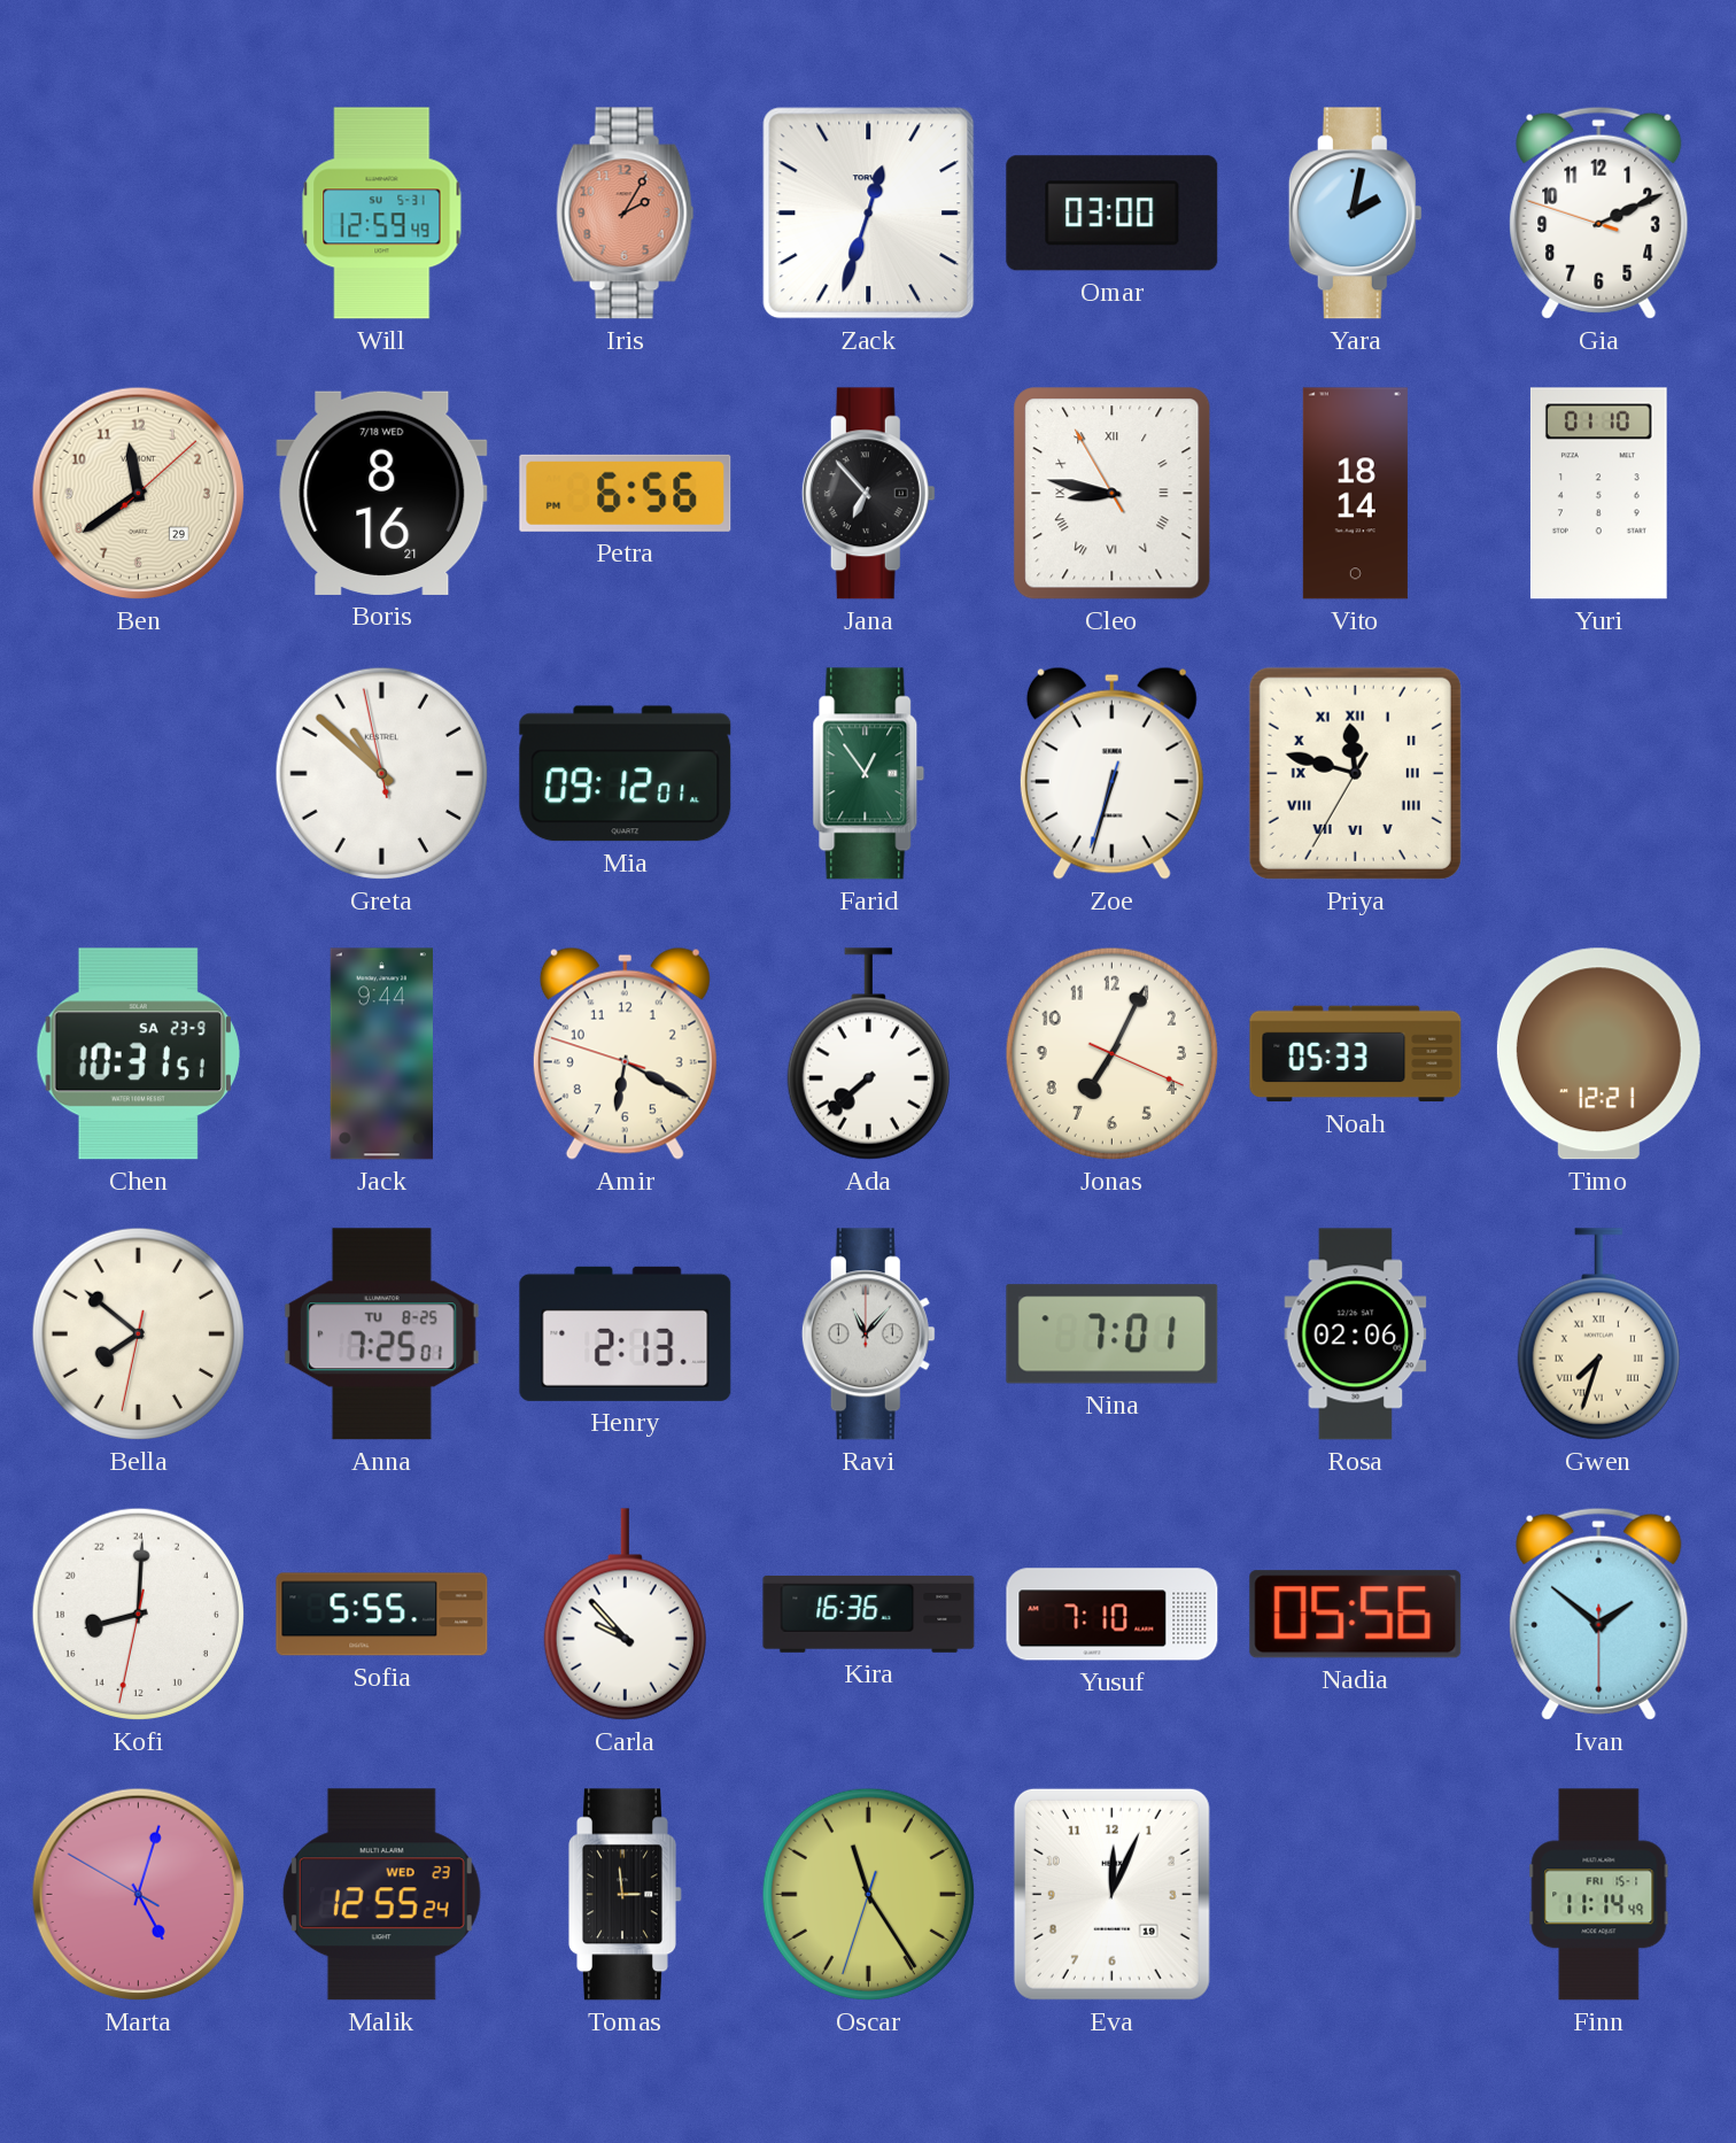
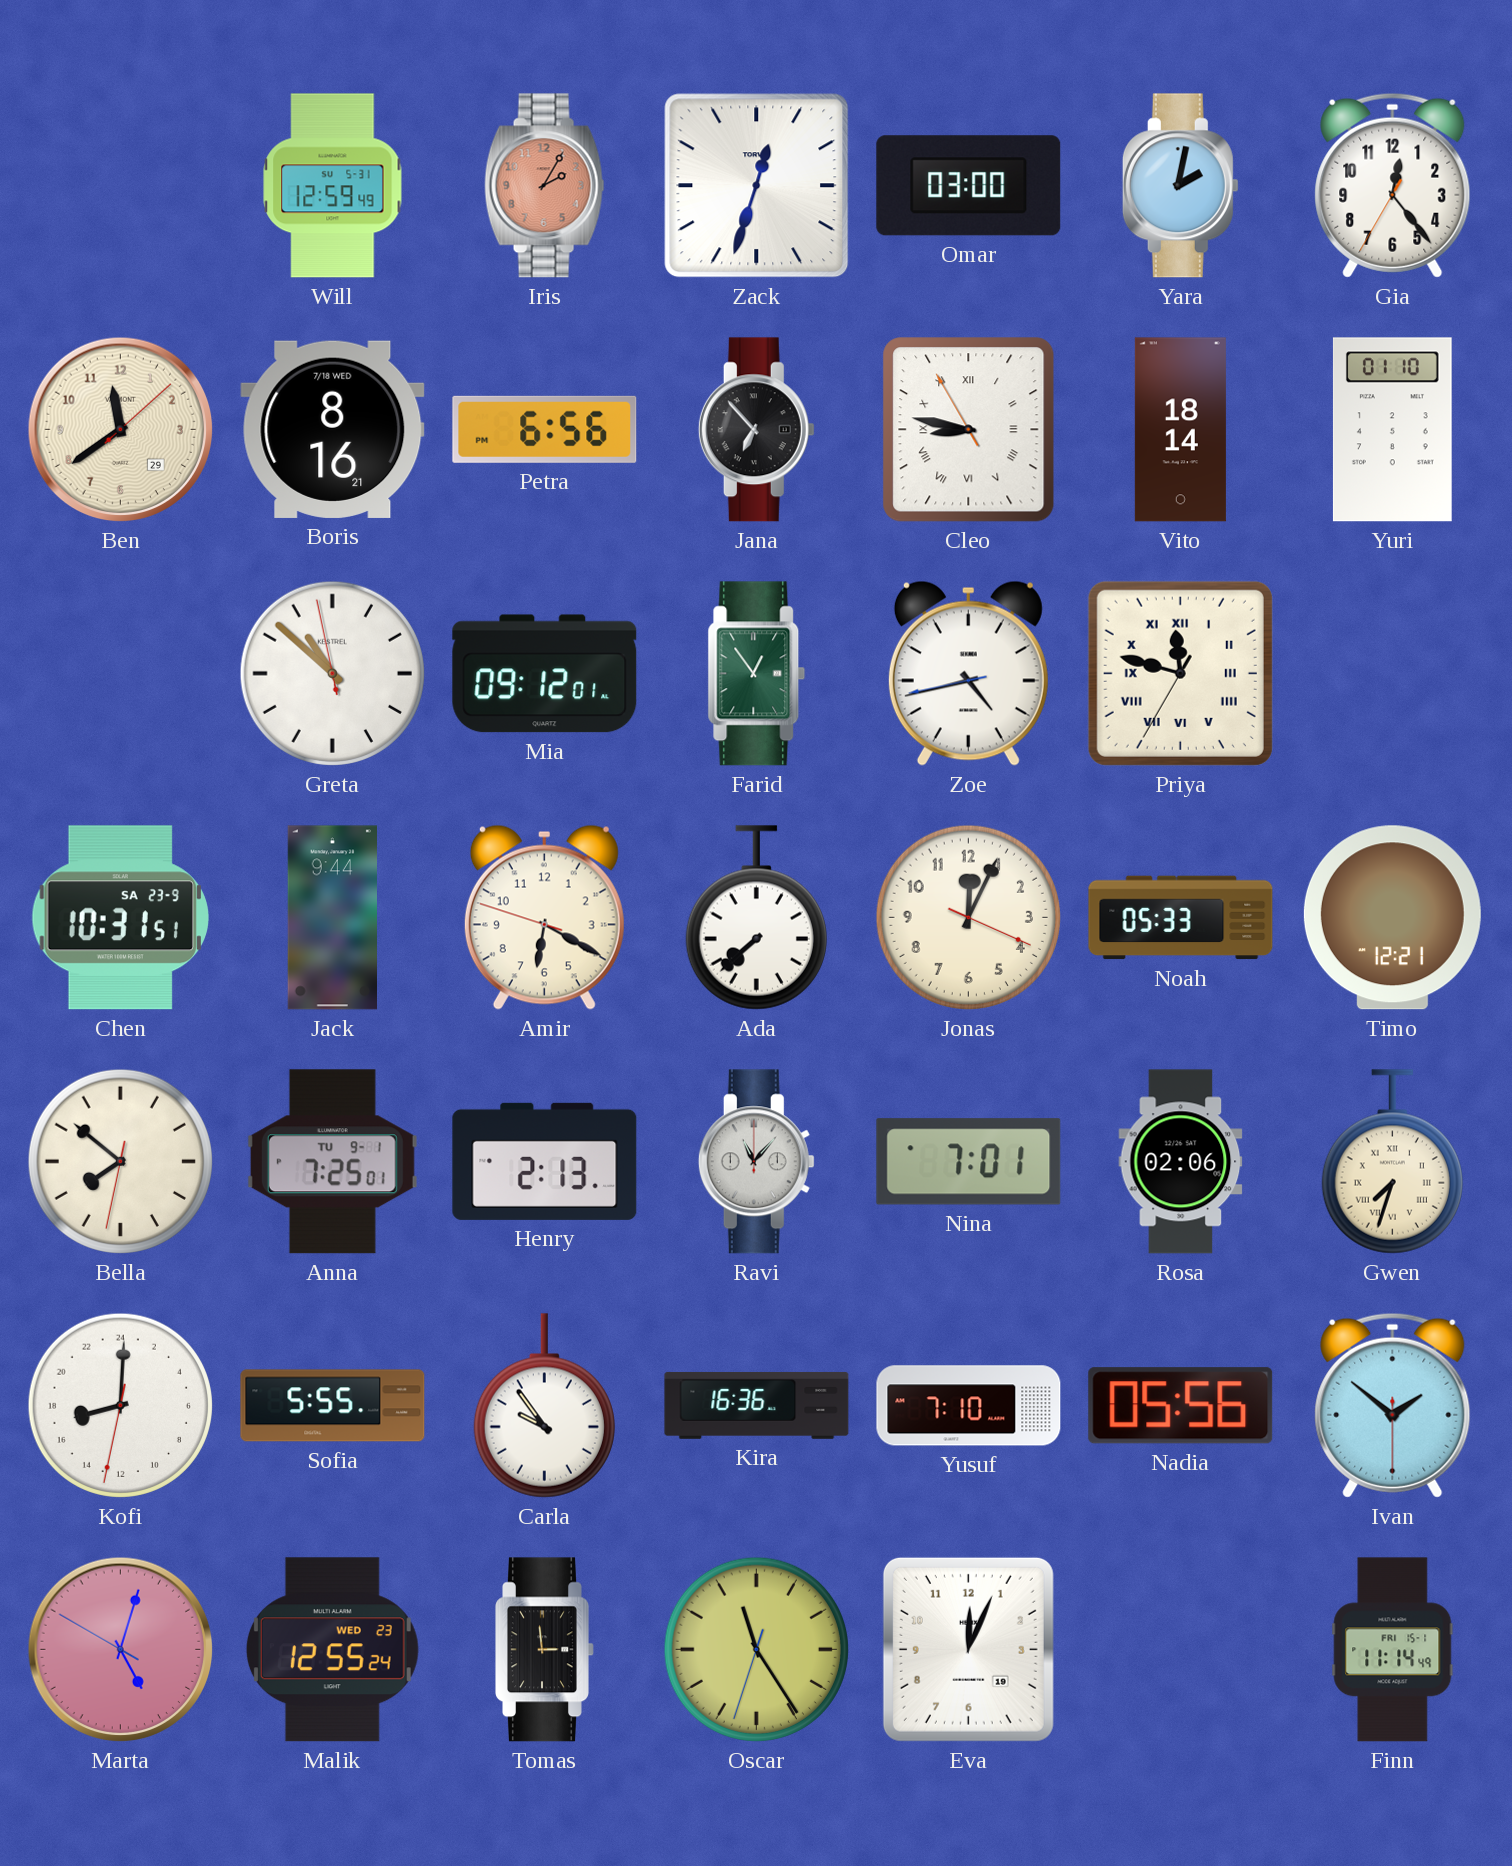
Gia: 2:10 -> 12:23
Zoe: 6:32 -> 4:42
Jonas: 7:04 -> 12:04
Anna date: TU 8-25 -> TU 9-1
Carla: 9:53 -> 9:54
